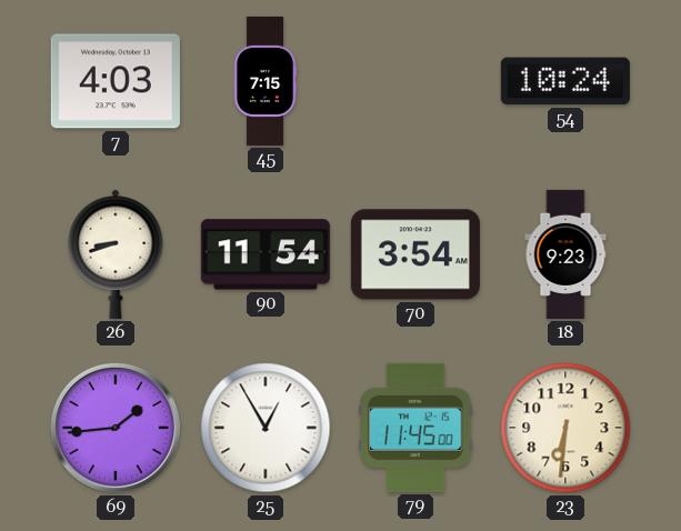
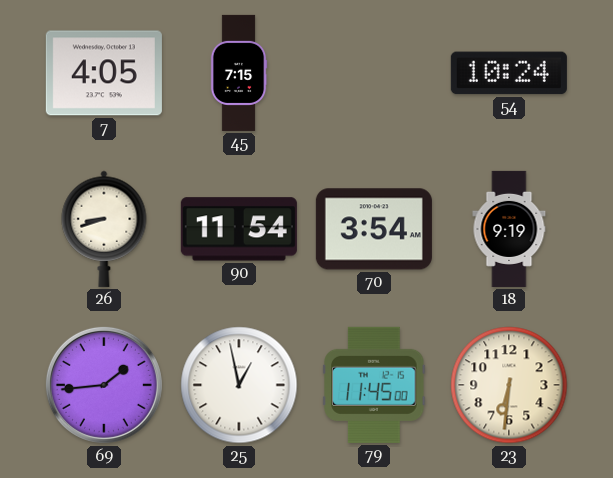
7: 4:03 -> 4:05
18: 9:23 -> 9:19
25: 12:55 -> 12:58
